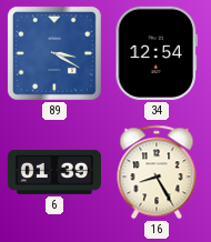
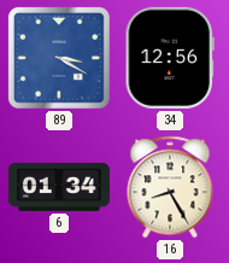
34: 12:54 -> 12:56
6: 01:39 -> 01:34
